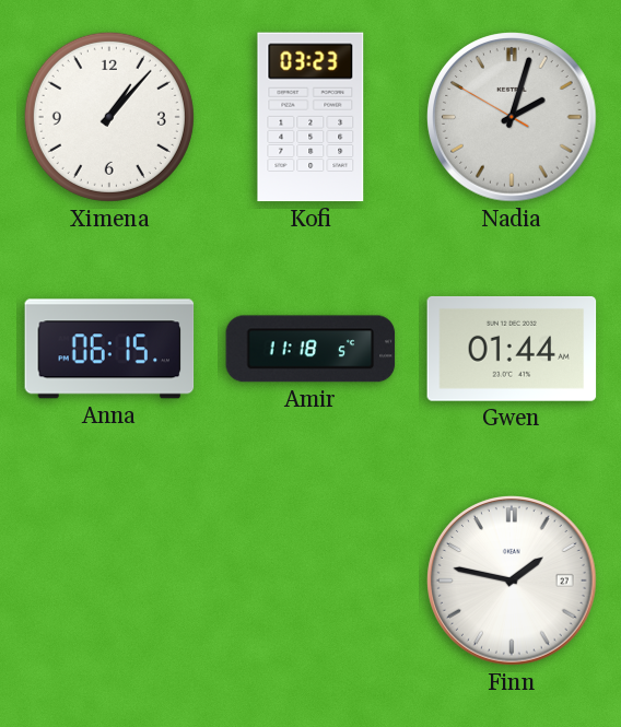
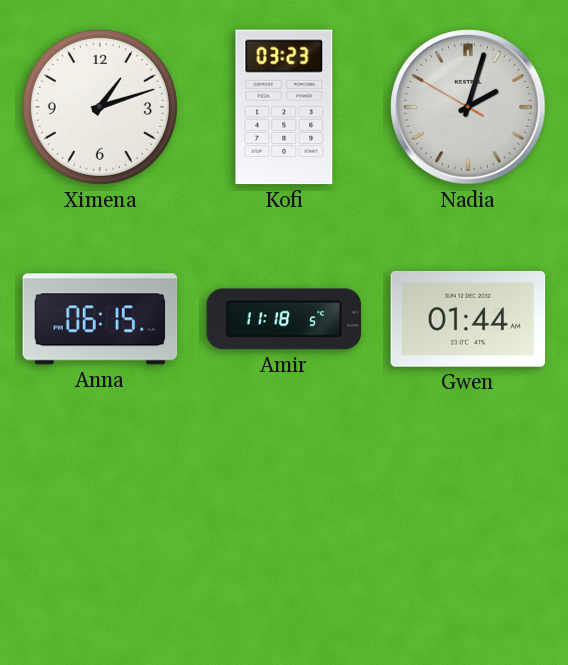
Ximena: 1:07 -> 1:12
Finn: 1:47 -> none
